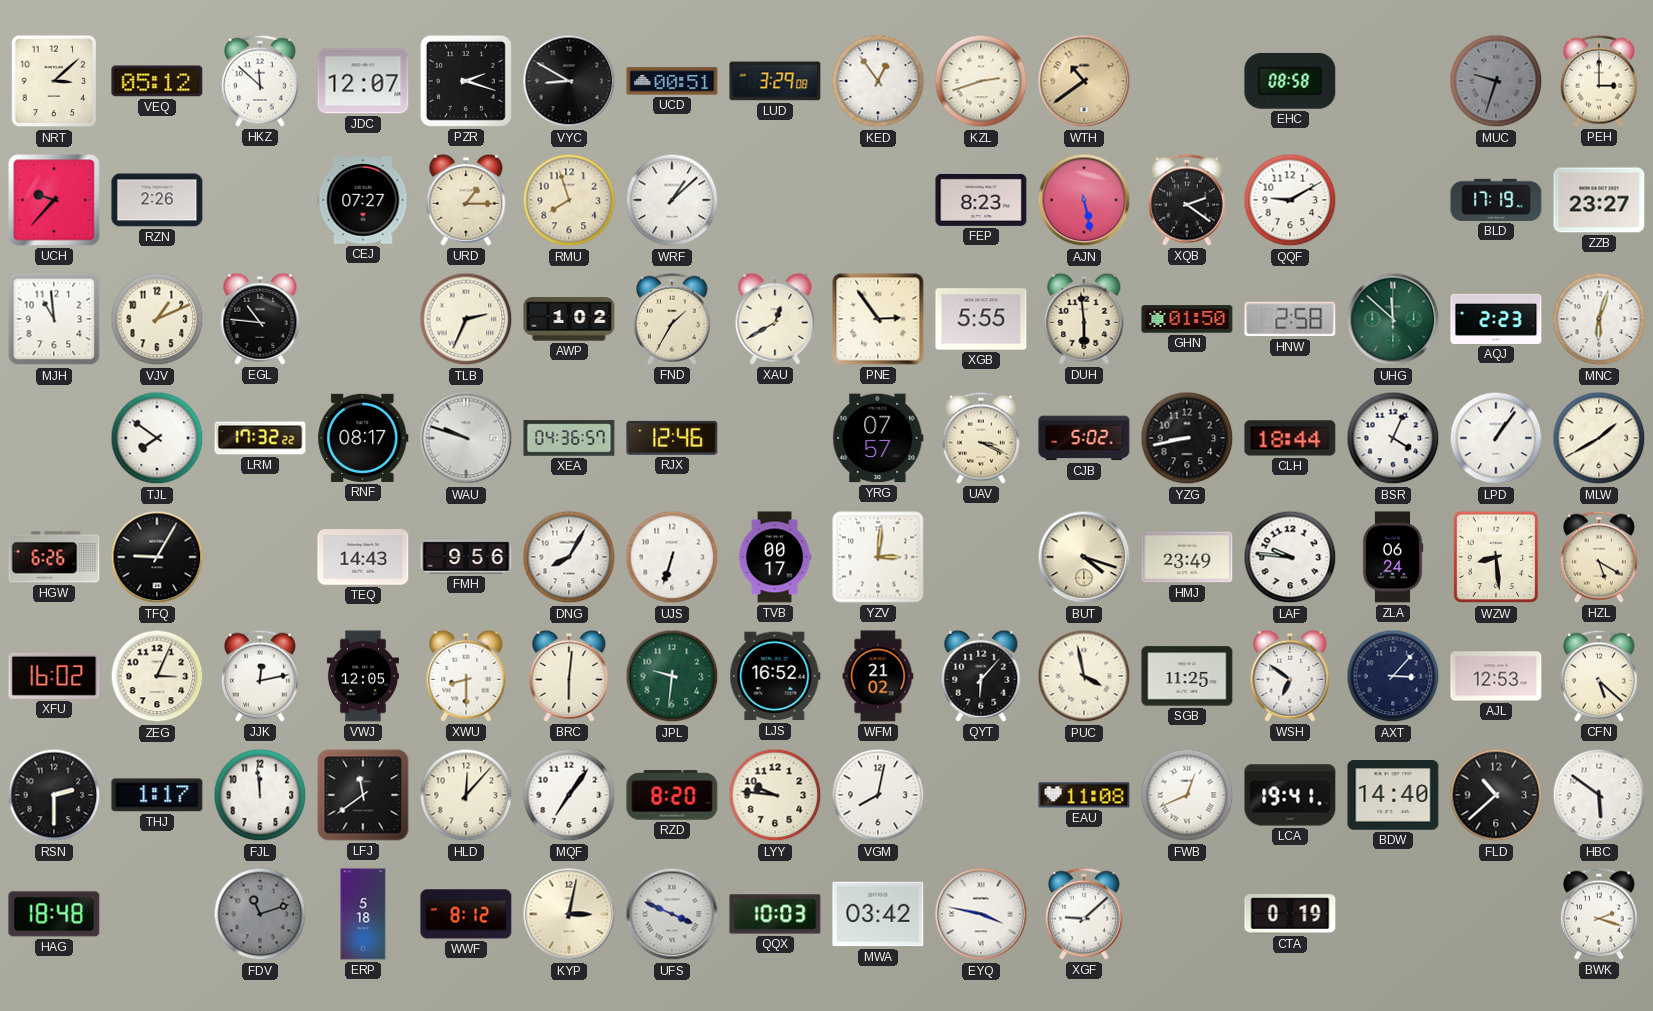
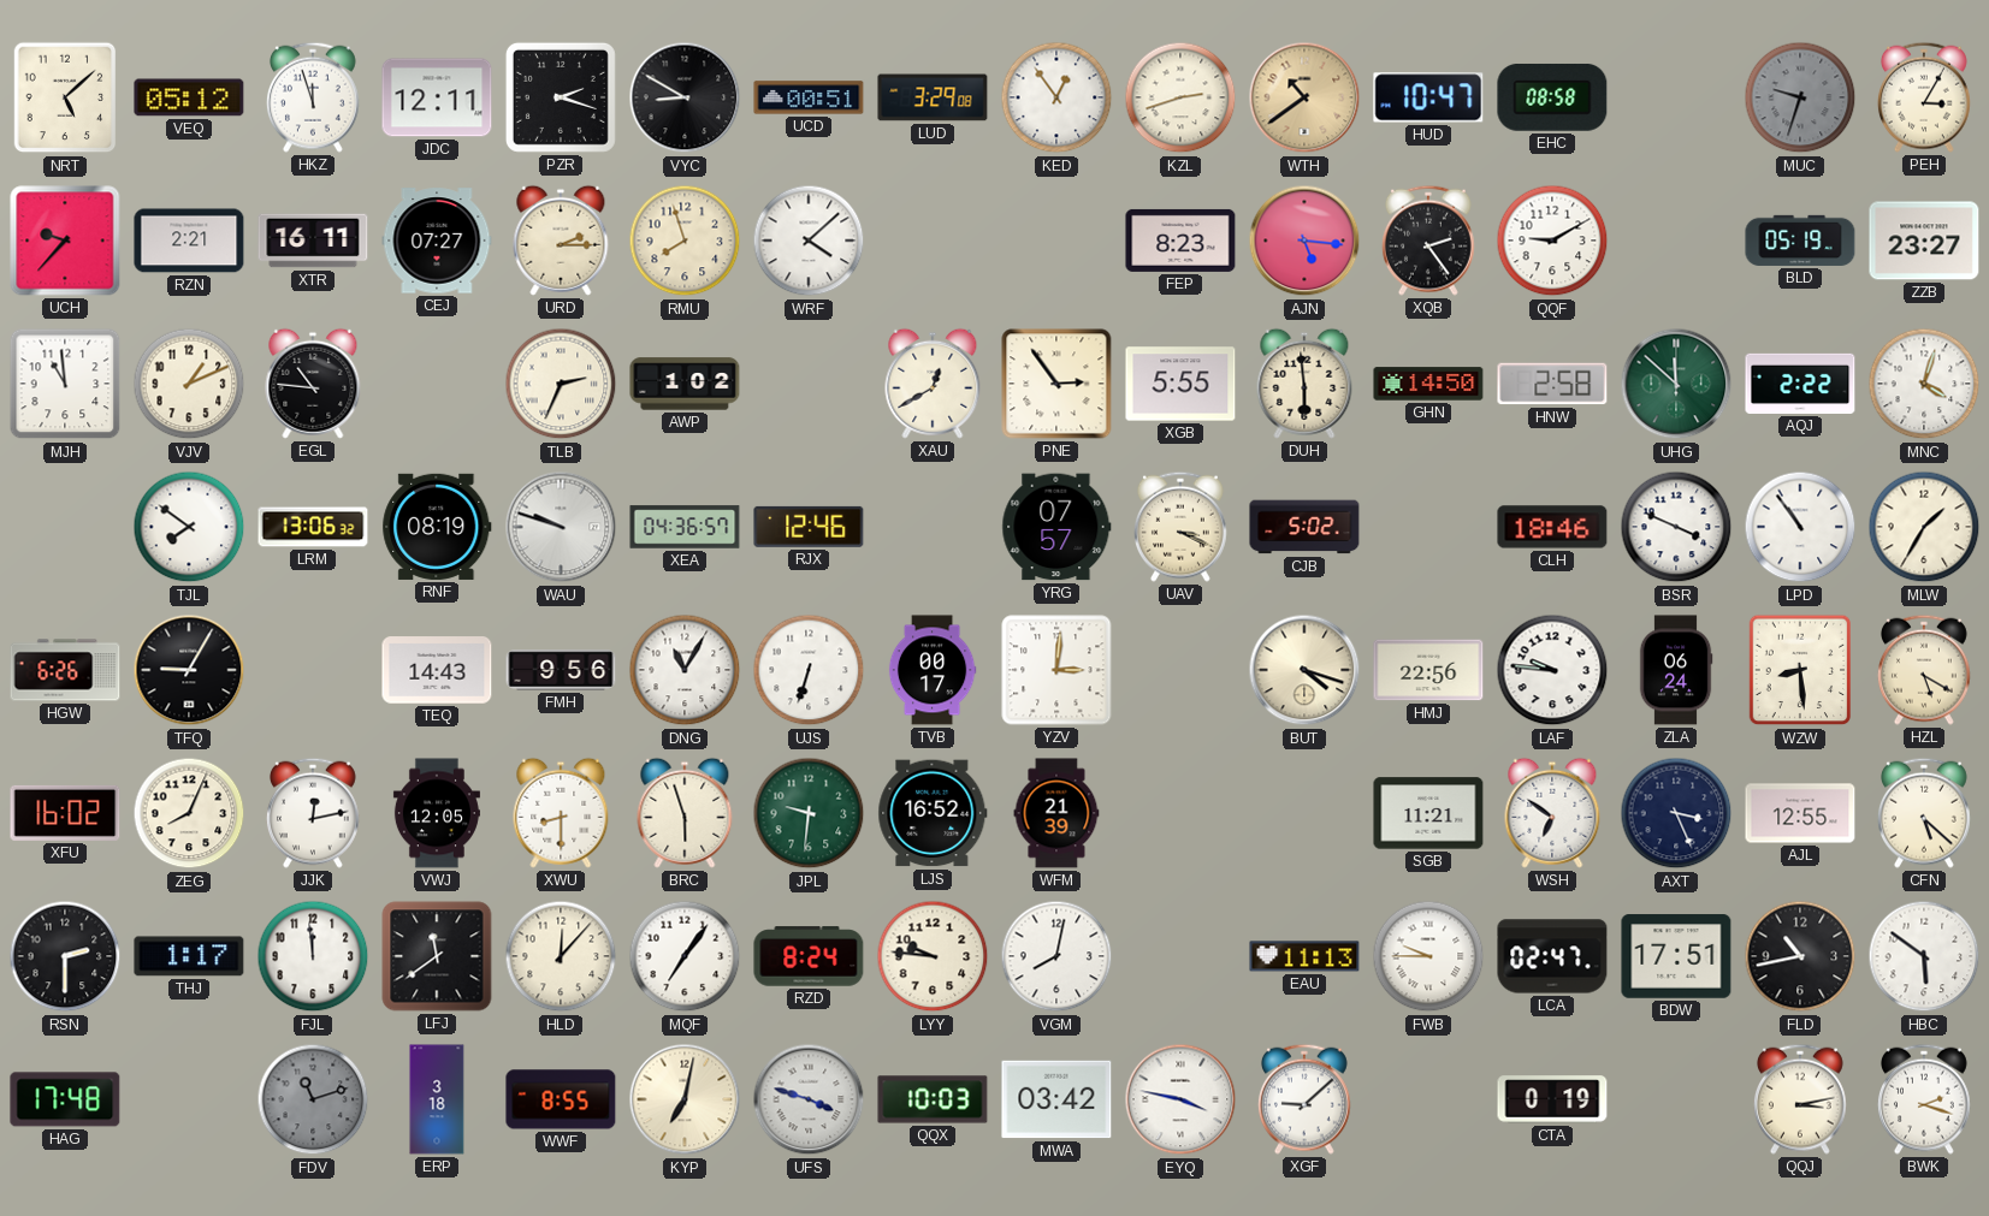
NRT: 3:08 -> 5:08
HKZ: 11:52 -> 11:57
JDC: 12:07 -> 12:11
HUD: none -> 10:47
PEH: 3:00 -> 3:05
RZN: 2:26 -> 2:21
XTR: none -> 16:11
URD: 1:15 -> 2:15
WRF: 1:08 -> 4:08
AJN: 5:28 -> 5:16
XQB: 2:21 -> 2:24
BLD: 17:19 -> 05:19
FND: 1:35 -> none
GHN: 01:50 -> 14:50
AQJ: 2:23 -> 2:22
MNC: 6:03 -> 4:03
LRM: 17:32 -> 13:06
RNF: 08:17 -> 08:19
YZG: 8:43 -> none
CLH: 18:44 -> 18:46
BSR: 4:04 -> 3:49
LPD: 1:06 -> 10:54
MLW: 1:40 -> 1:35
DNG: 8:05 -> 11:05
HMJ: 23:49 -> 22:56
ZEG: 3:04 -> 8:04
BRC: 6:01 -> 5:57
WFM: 21:02 -> 21:39
QYT: 6:07 -> none
PUC: 3:58 -> none
SGB: 11:25 -> 11:21
AXT: 3:07 -> 3:26
AJL: 12:53 -> 12:55
RZD: 8:20 -> 8:24
EAU: 11:08 -> 11:13
FWB: 12:41 -> 9:45
LCA: 19:41 -> 02:47
BDW: 14:40 -> 17:51
FLD: 10:38 -> 10:43
HAG: 18:48 -> 17:48
ERP: 5:18 -> 3:18
WWF: 8:12 -> 8:55
KYP: 3:02 -> 7:02
UFS: 3:49 -> 3:48
QQJ: none -> 3:13
